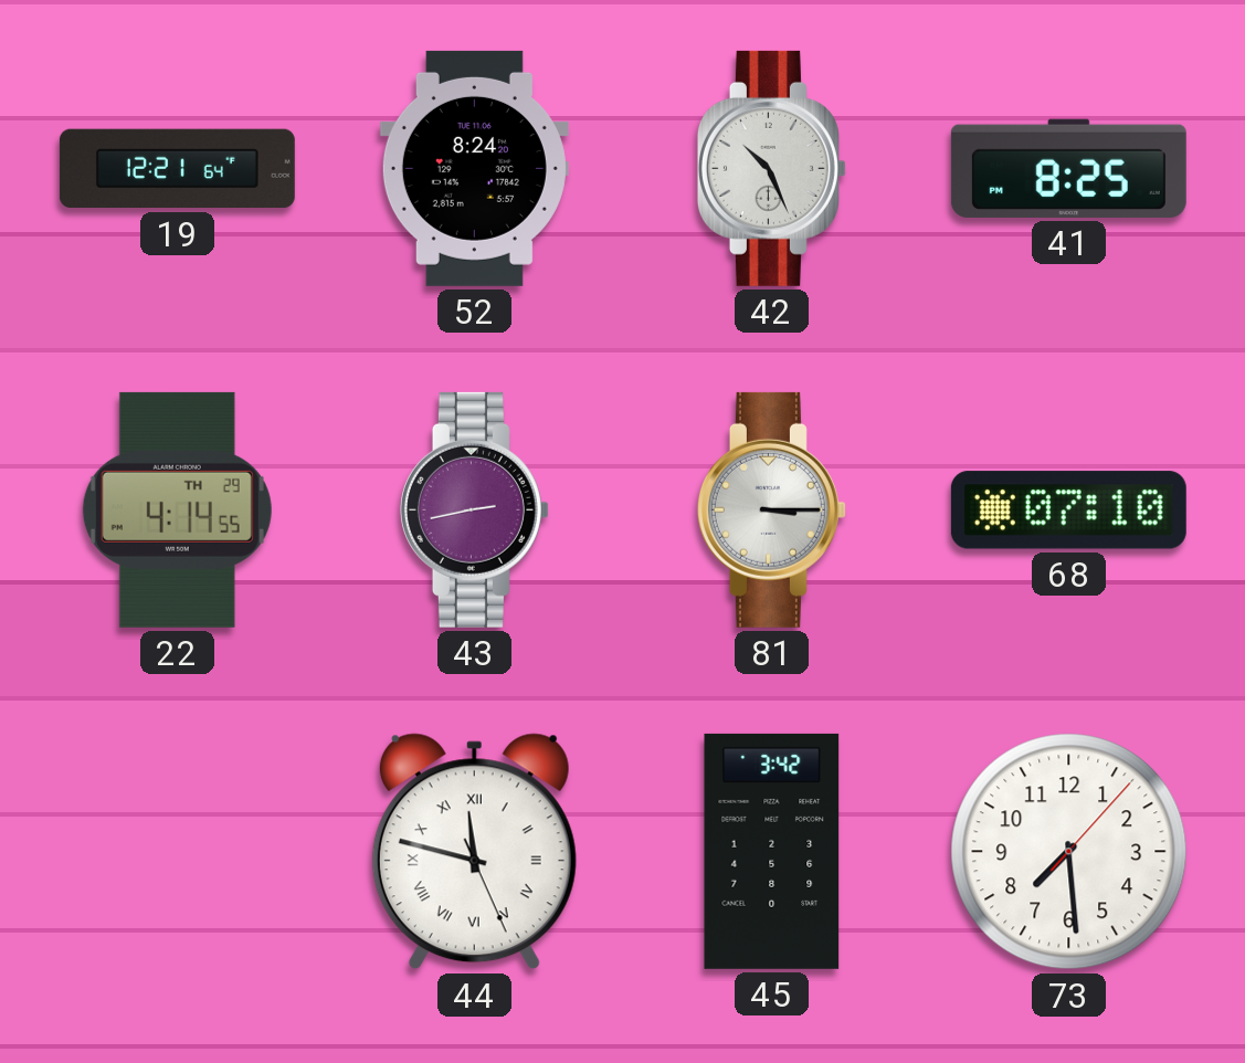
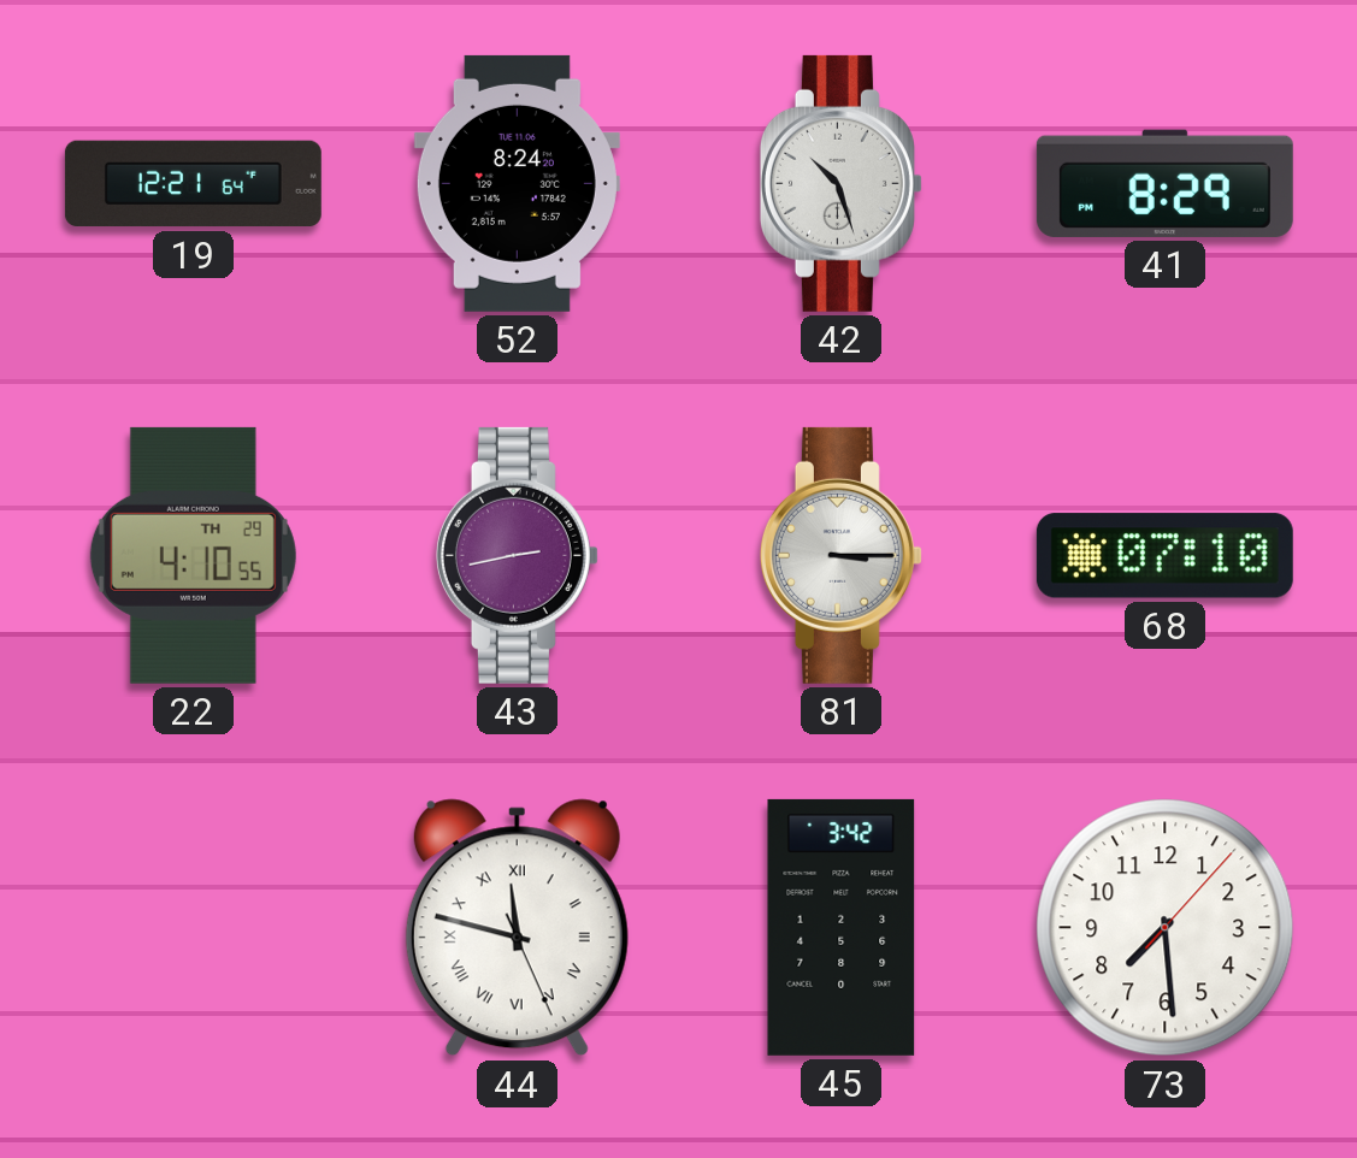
42: 10:26 -> 10:27
41: 8:25 -> 8:29
22: 4:14 -> 4:10
